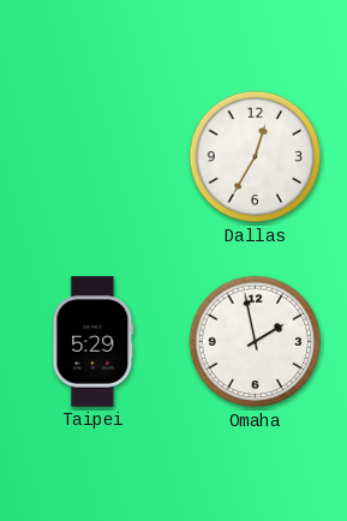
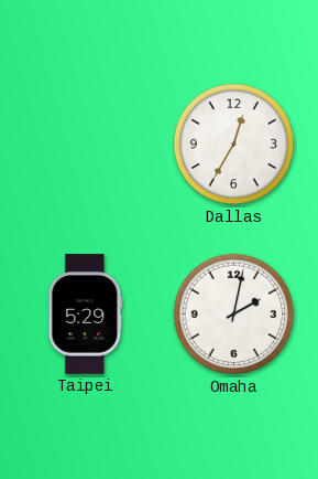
Omaha: 1:58 -> 2:02
